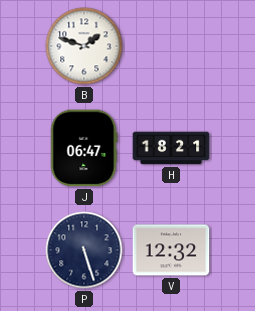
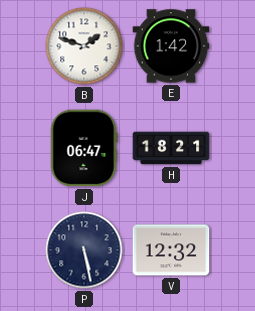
E: none -> 1:42
P: 5:27 -> 5:28
